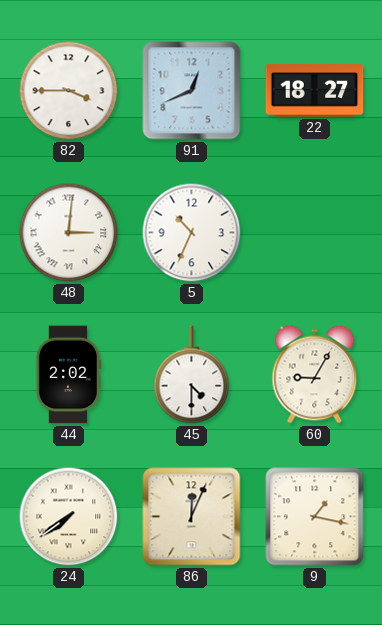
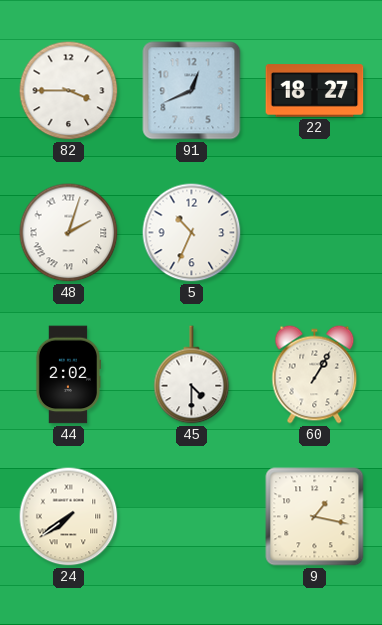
48: 3:01 -> 2:03
60: 9:05 -> 1:05
86: 12:04 -> none
